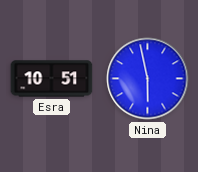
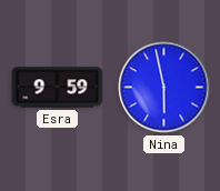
Esra: 10:51 -> 9:59
